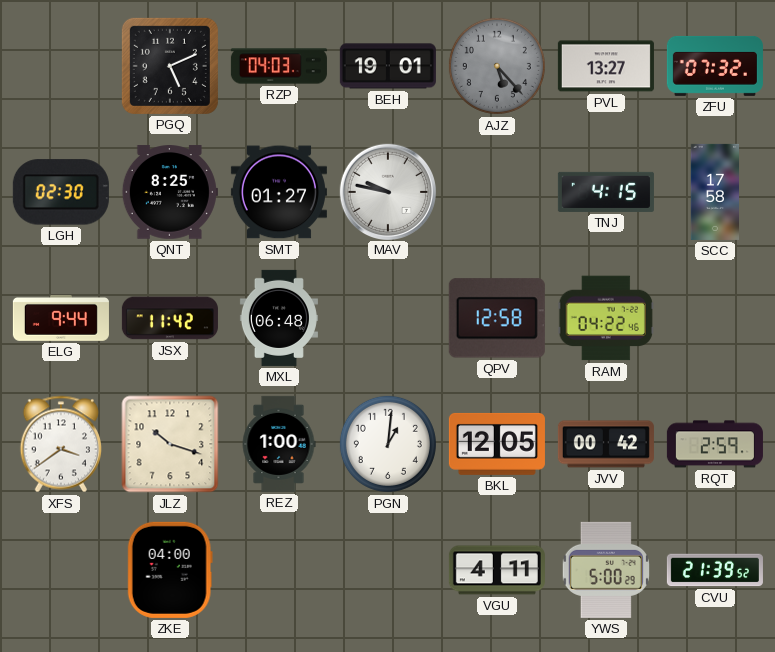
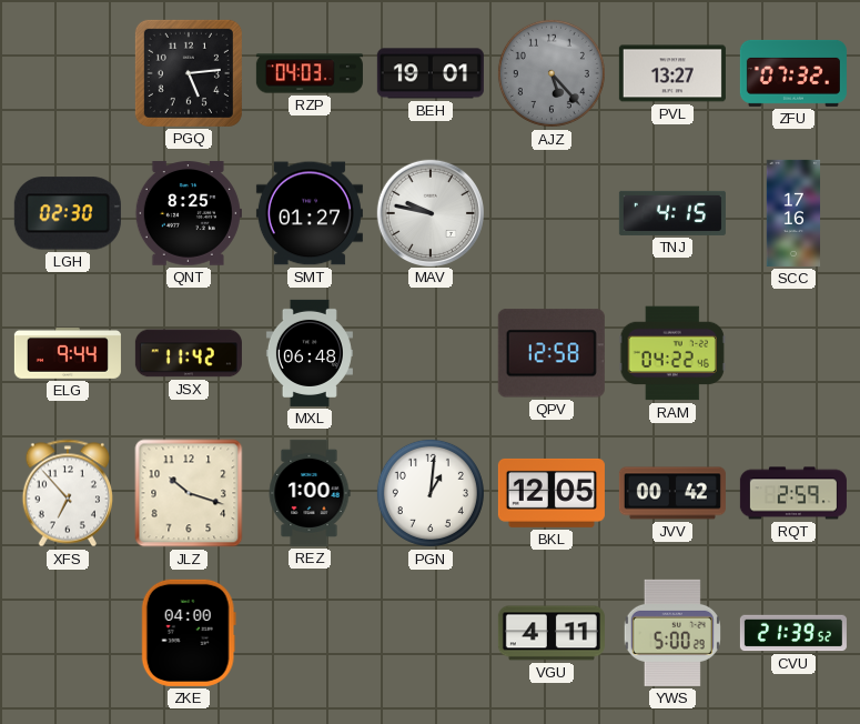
PGQ: 5:11 -> 5:14
SCC: 17:58 -> 17:16
XFS: 3:39 -> 6:53
